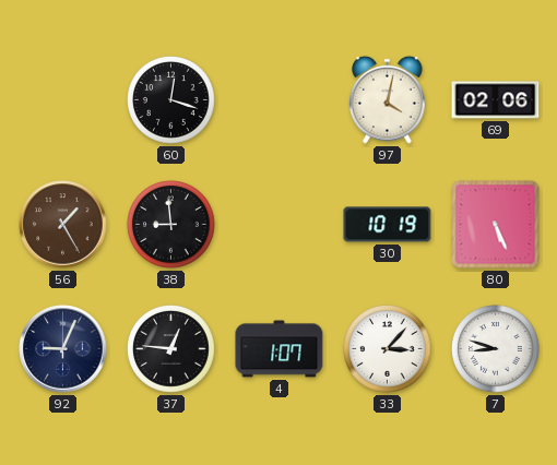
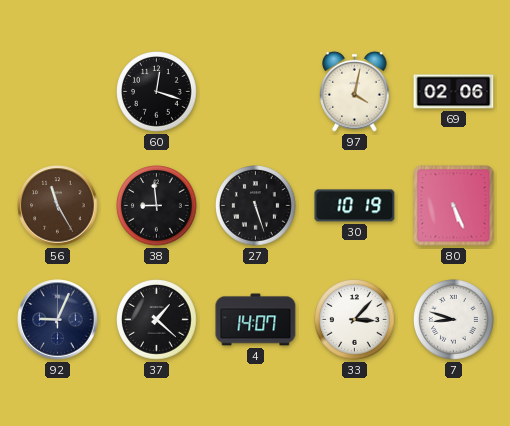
56: 1:25 -> 11:25
27: none -> 5:27
37: 12:46 -> 1:22
4: 1:07 -> 14:07
